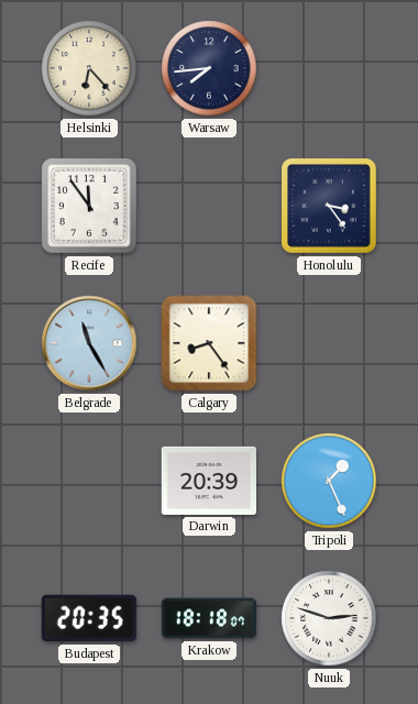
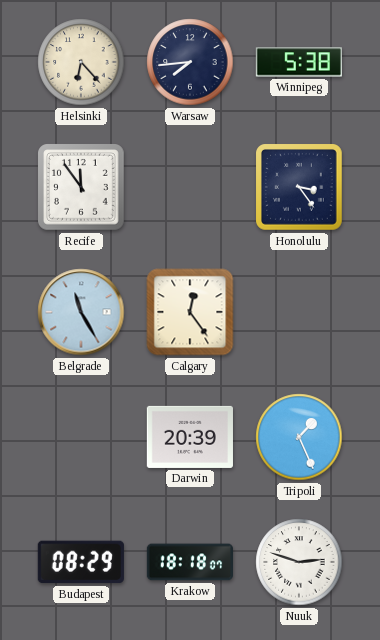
Winnipeg: none -> 5:38
Calgary: 8:24 -> 12:24
Budapest: 20:35 -> 08:29
